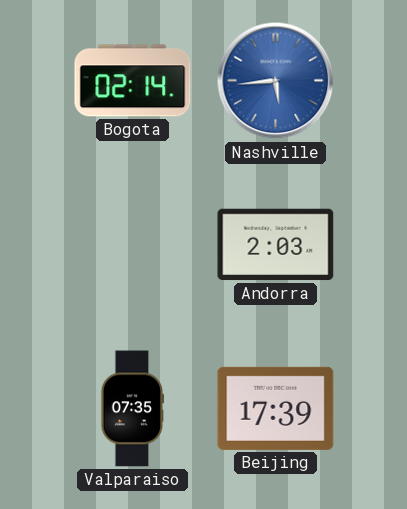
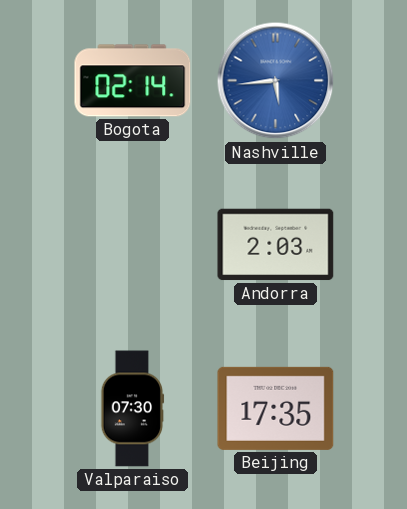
Valparaiso: 07:35 -> 07:30
Beijing: 17:39 -> 17:35
